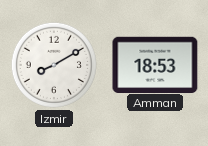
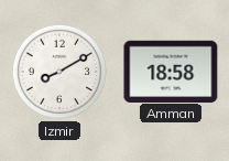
Amman: 18:53 -> 18:58
